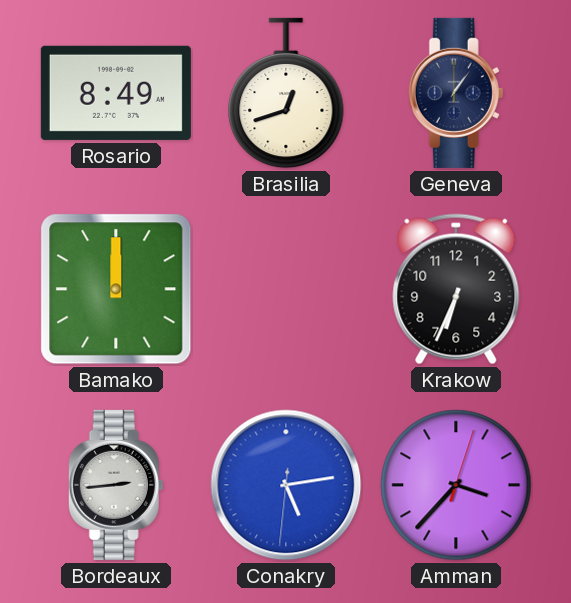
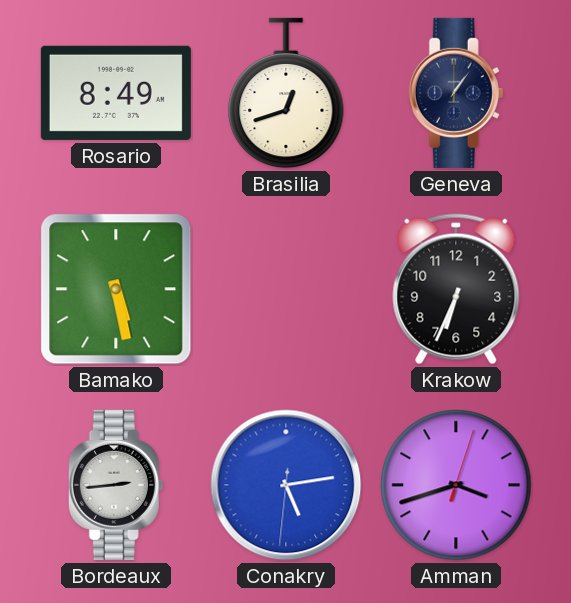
Bamako: 12:00 -> 5:28
Amman: 3:37 -> 3:42
